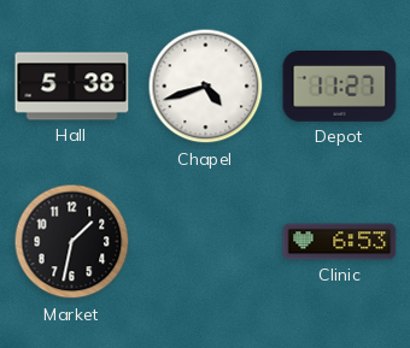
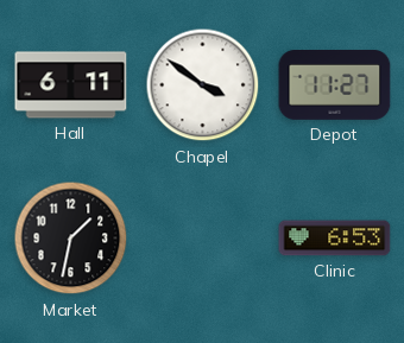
Hall: 5:38 -> 6:11
Chapel: 4:42 -> 3:51
